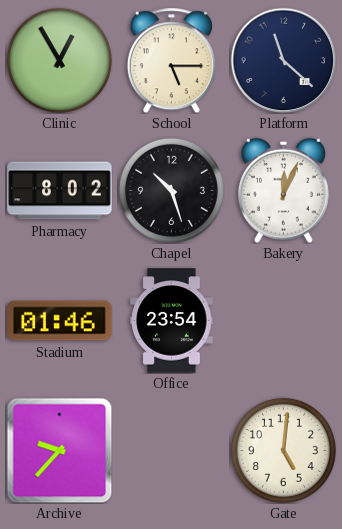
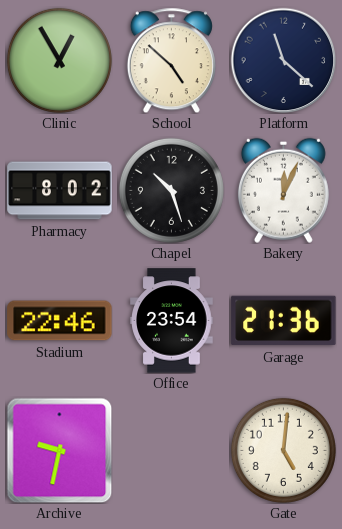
School: 5:15 -> 4:52
Stadium: 01:46 -> 22:46
Garage: none -> 21:36
Archive: 9:37 -> 9:32
